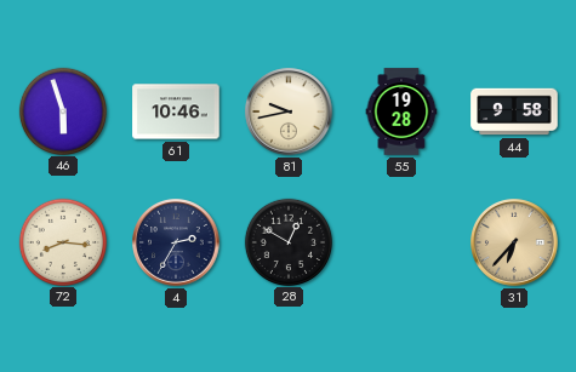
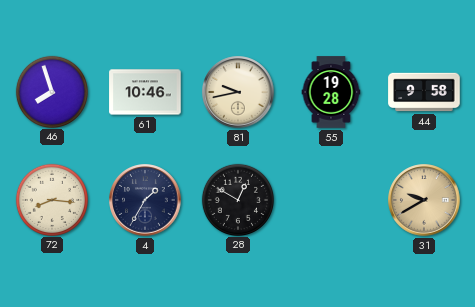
46: 5:57 -> 7:57
4: 2:35 -> 1:35
31: 6:37 -> 9:40
